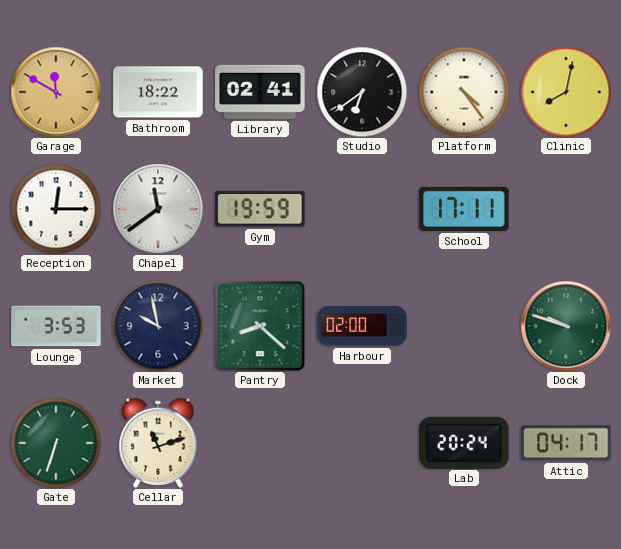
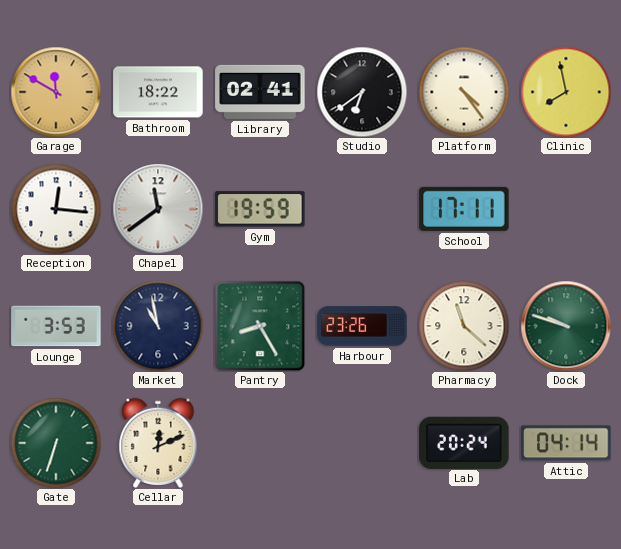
Clinic: 8:02 -> 7:58
Reception: 12:15 -> 12:16
Market: 9:58 -> 10:58
Pantry: 8:22 -> 8:25
Harbour: 02:00 -> 23:26
Pharmacy: none -> 11:22
Cellar: 11:12 -> 12:11
Attic: 04:17 -> 04:14
